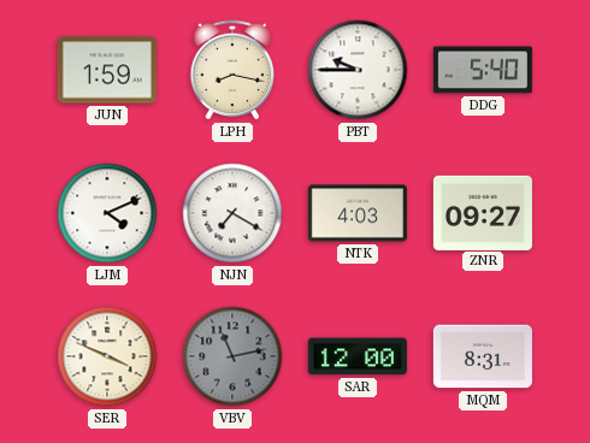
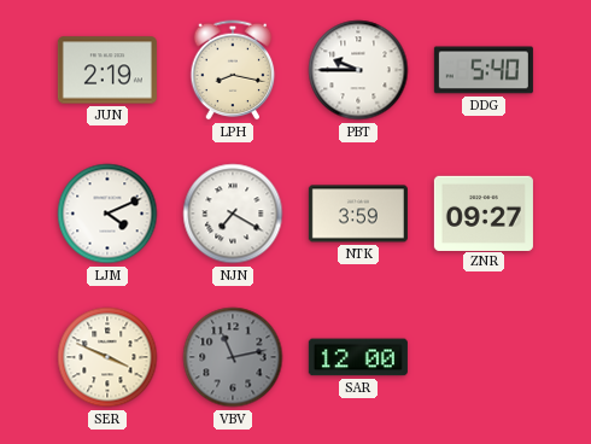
JUN: 1:59 -> 2:19
NTK: 4:03 -> 3:59
MQM: 8:31 -> none
